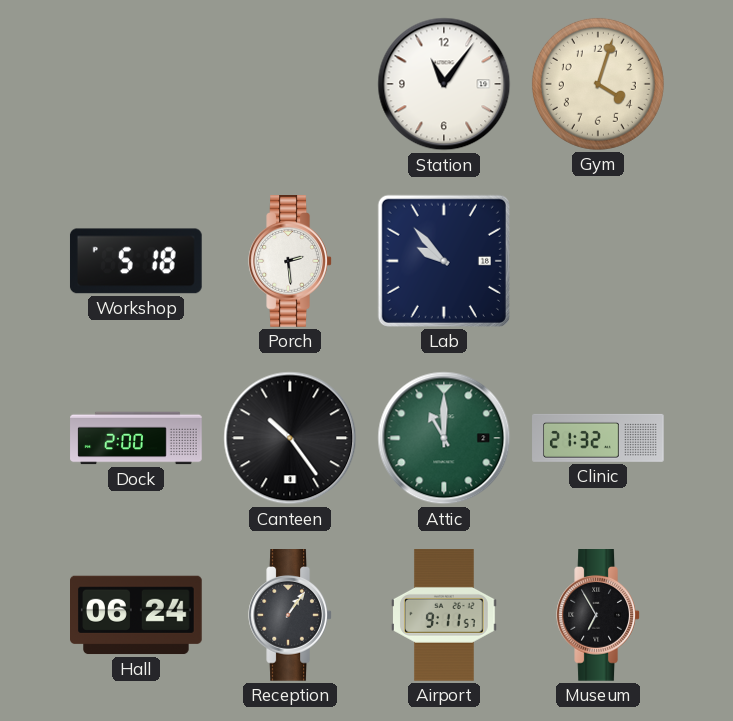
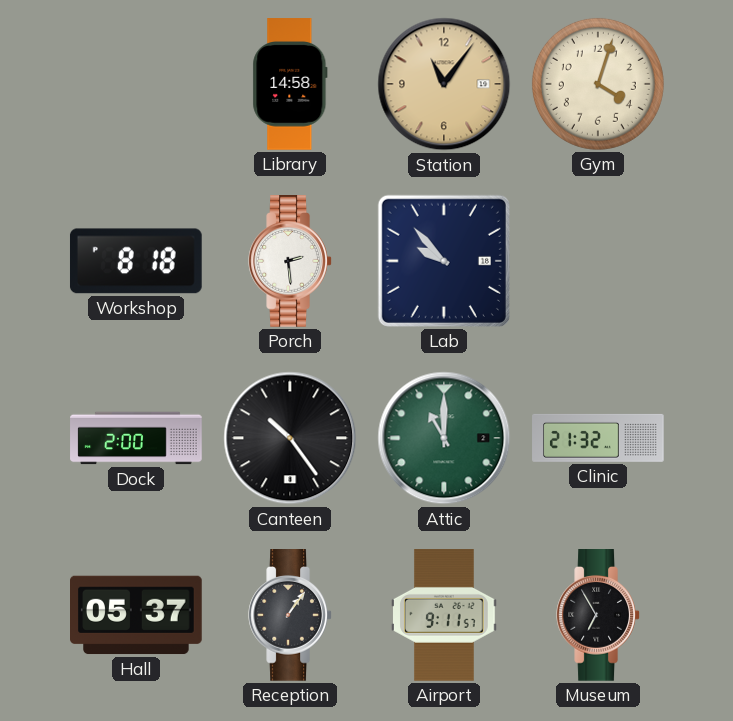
Library: none -> 14:58
Station dial: white -> champagne
Workshop: 5:18 -> 8:18
Hall: 06:24 -> 05:37
